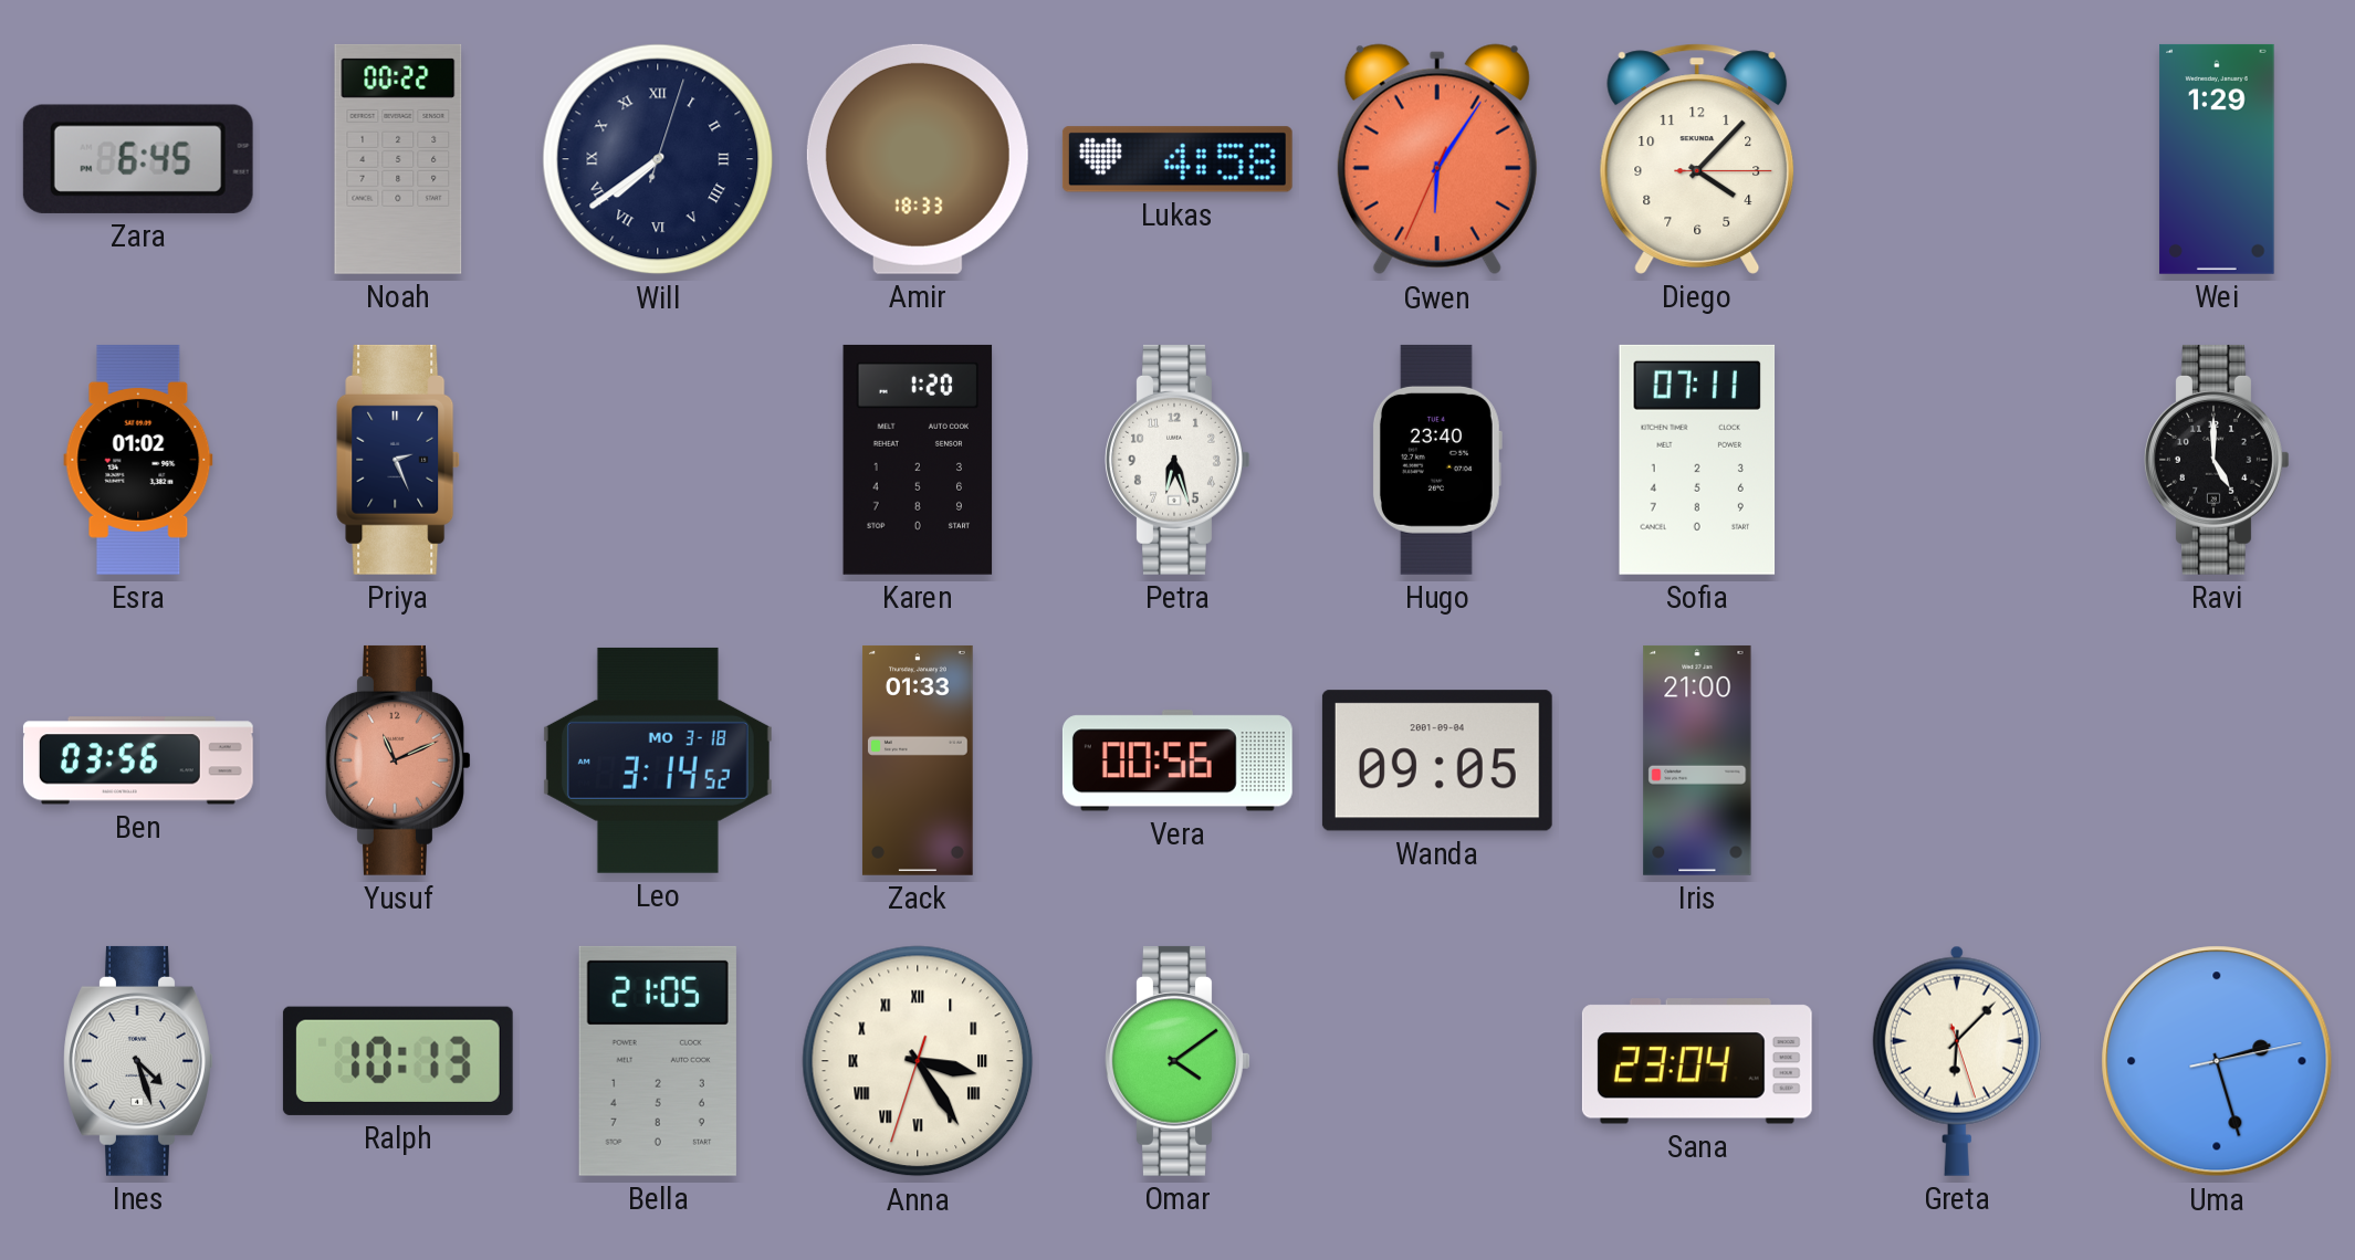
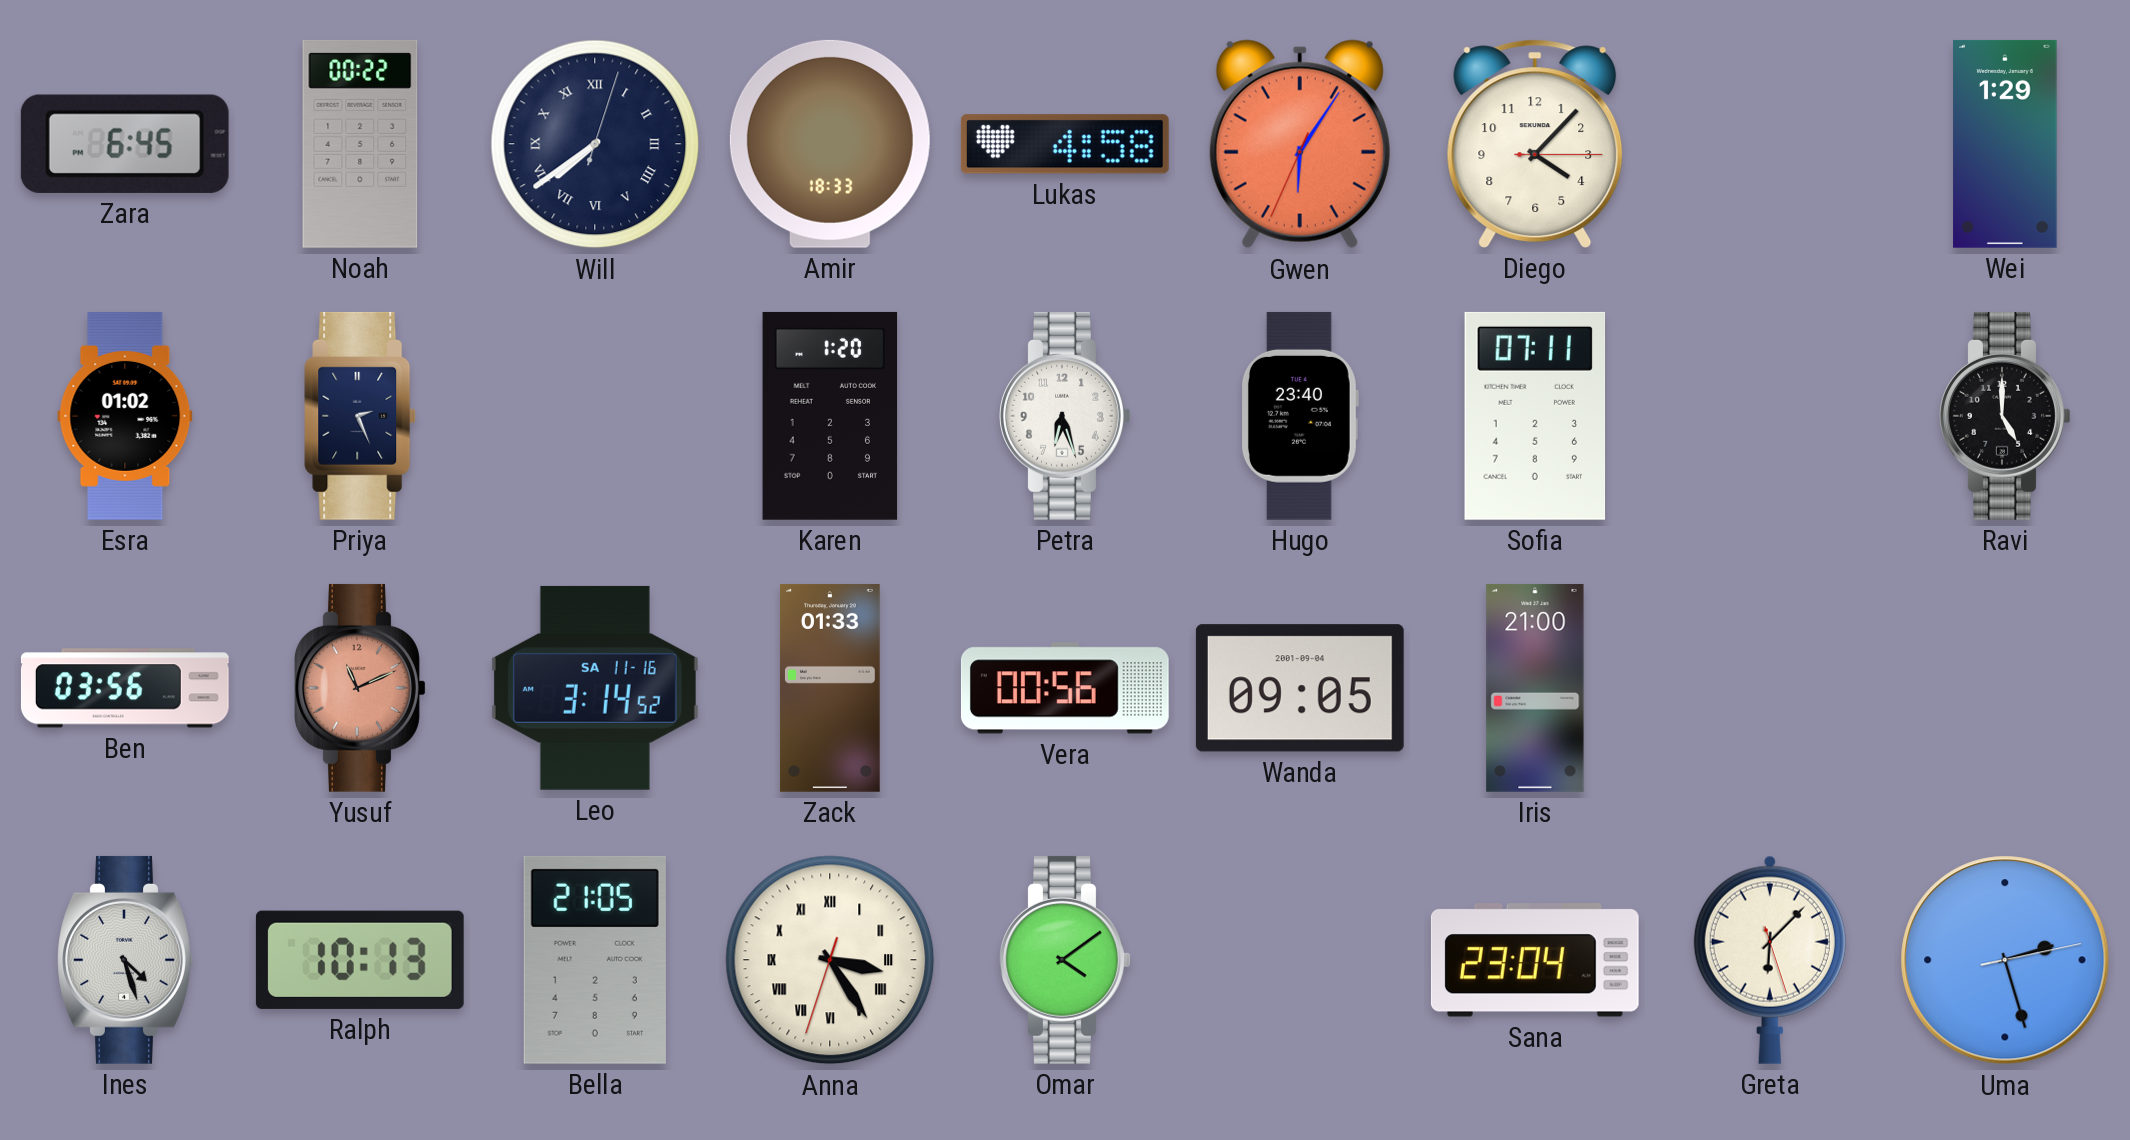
Leo date: MO 3-18 -> SA 11-16
